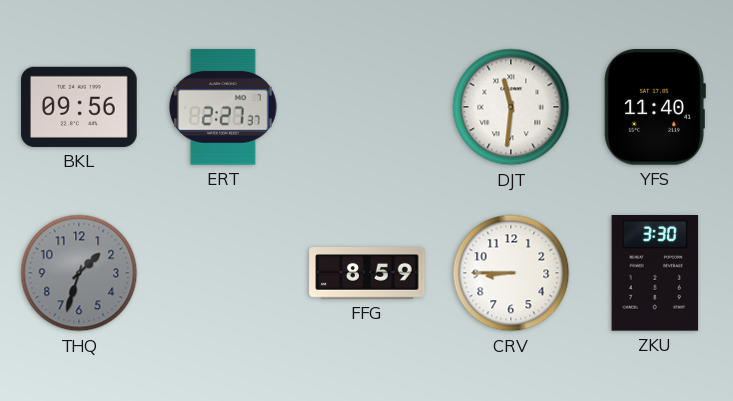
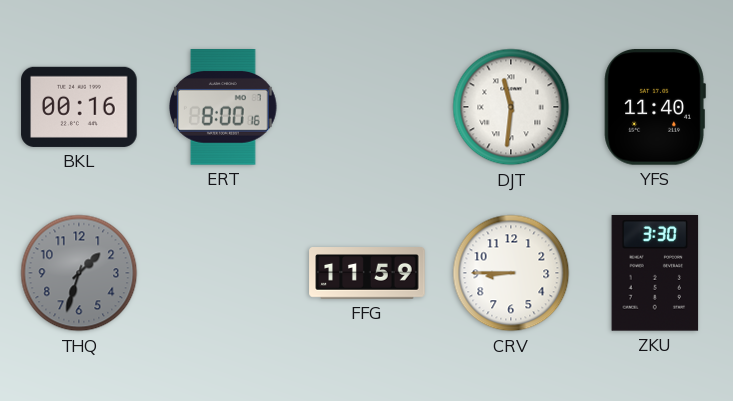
BKL: 09:56 -> 00:16
ERT: 2:27 -> 8:00
FFG: 8:59 -> 11:59
